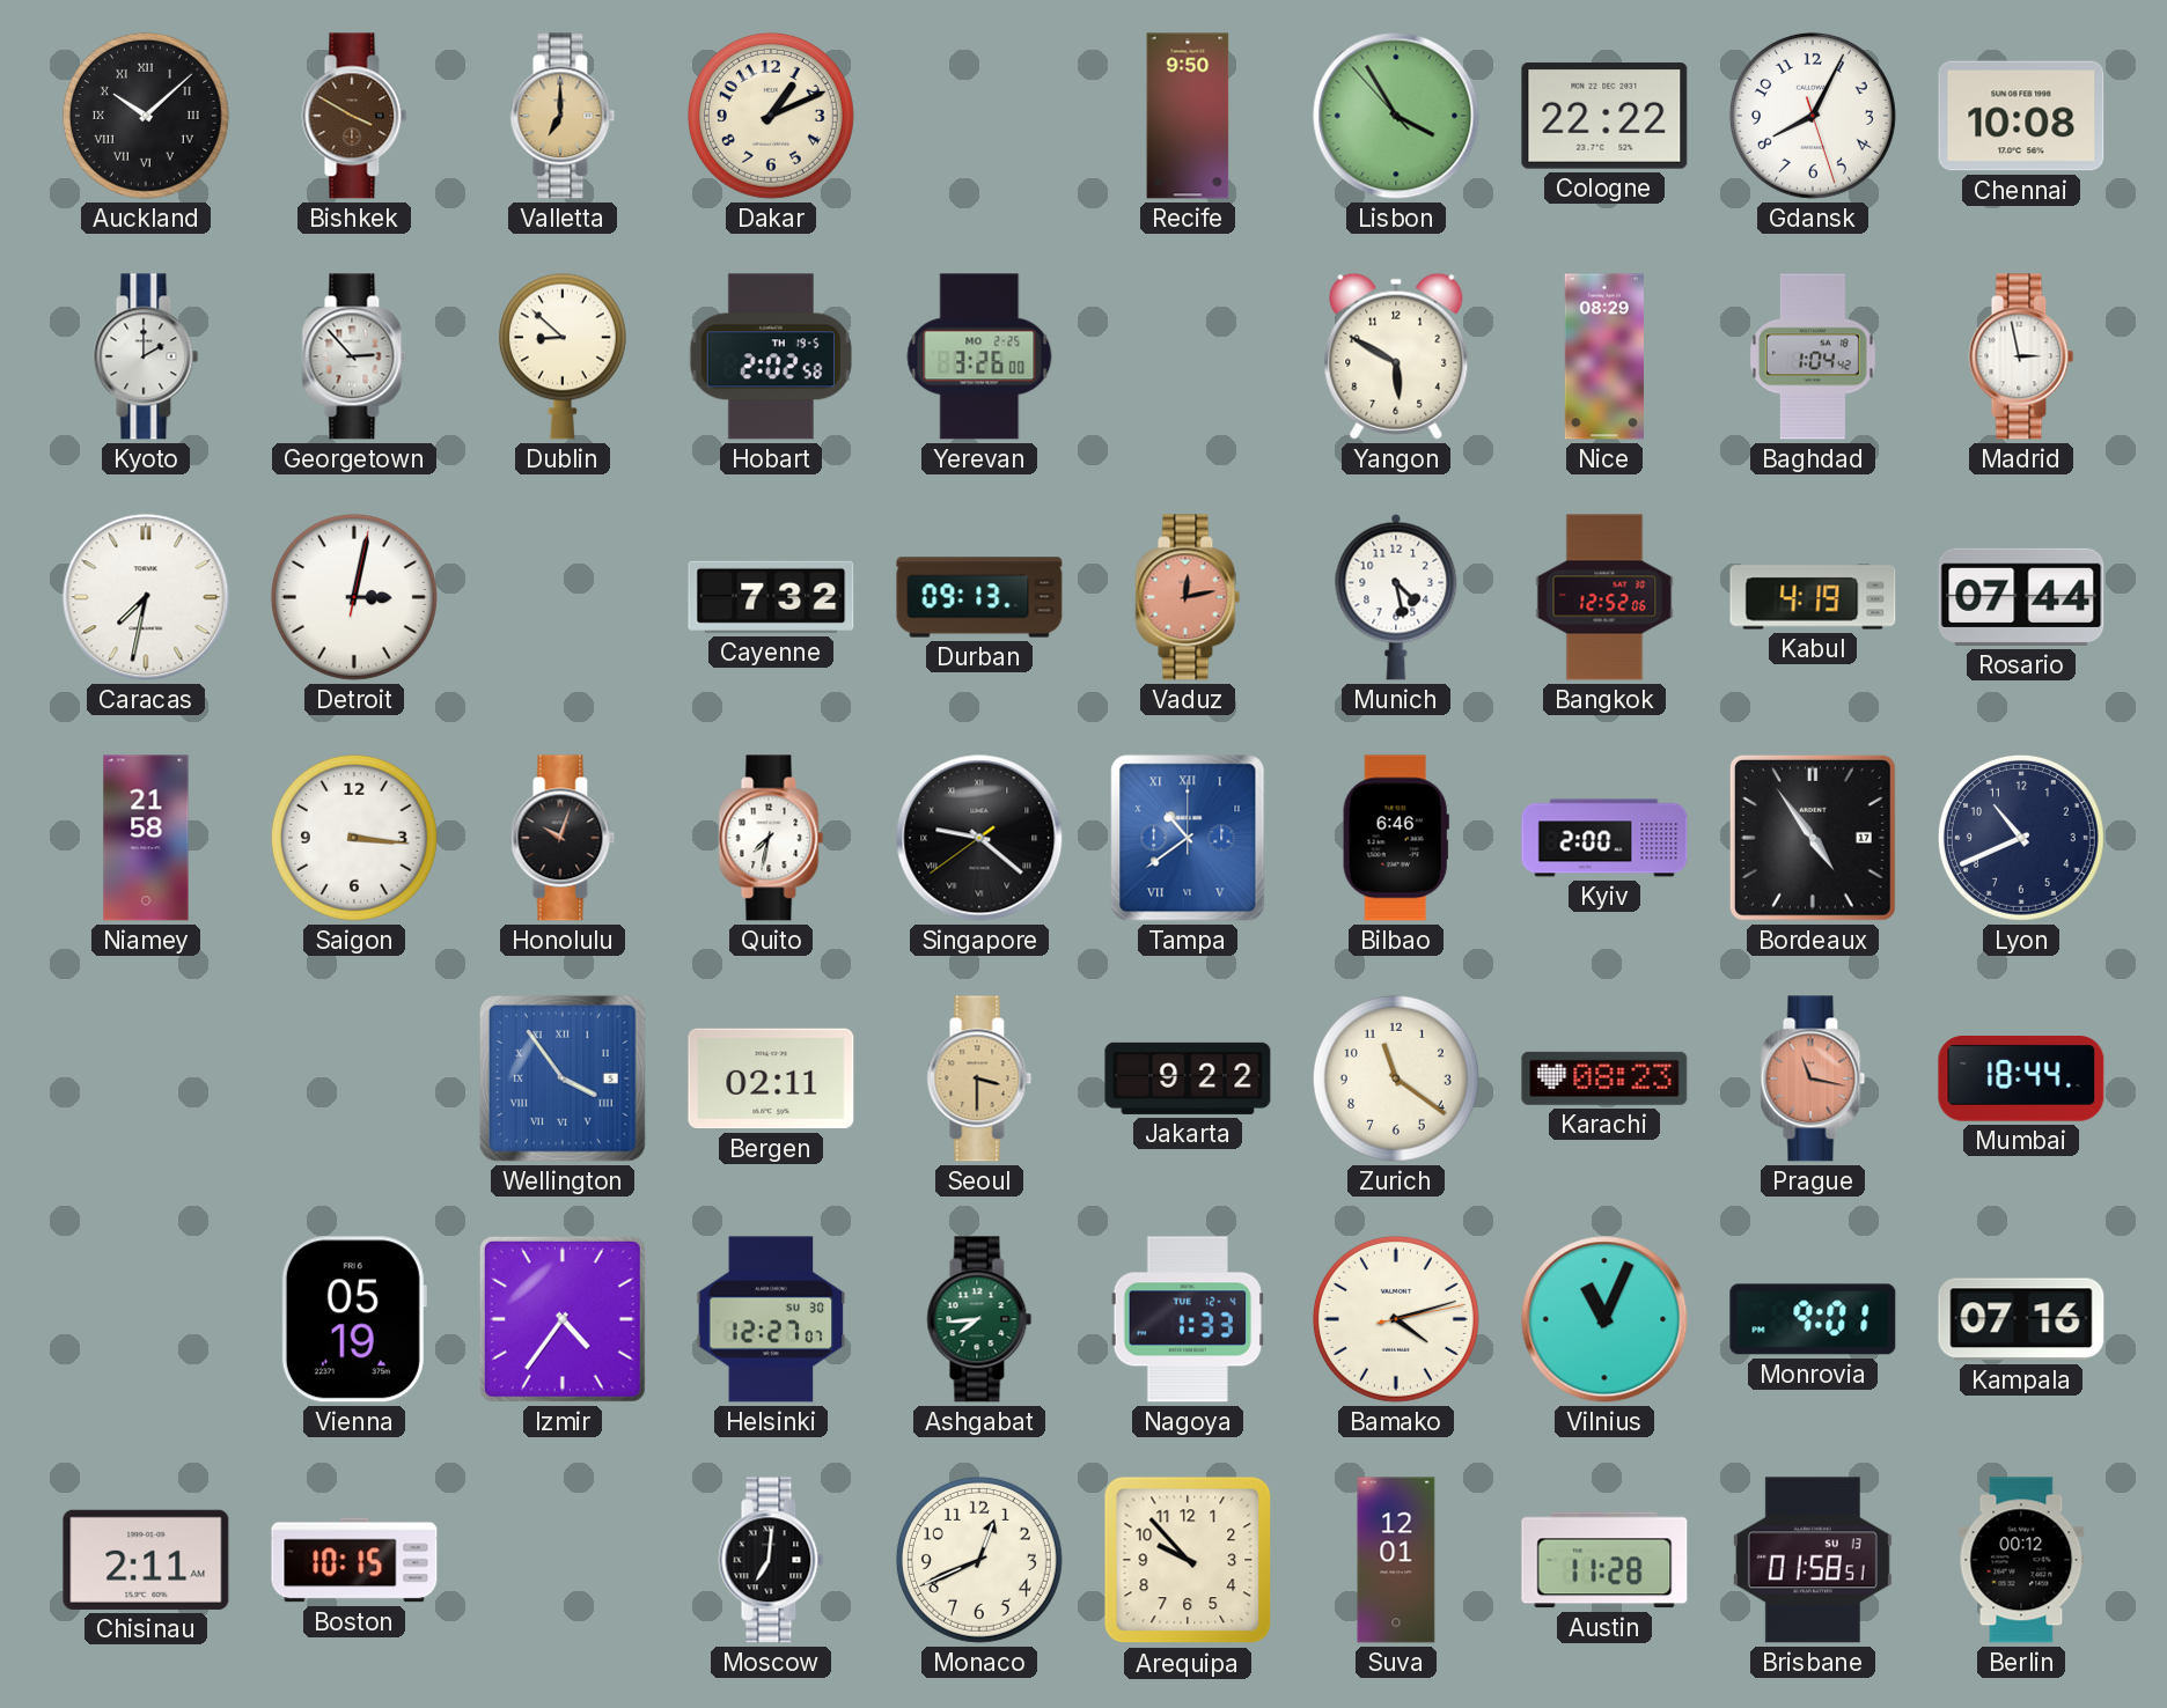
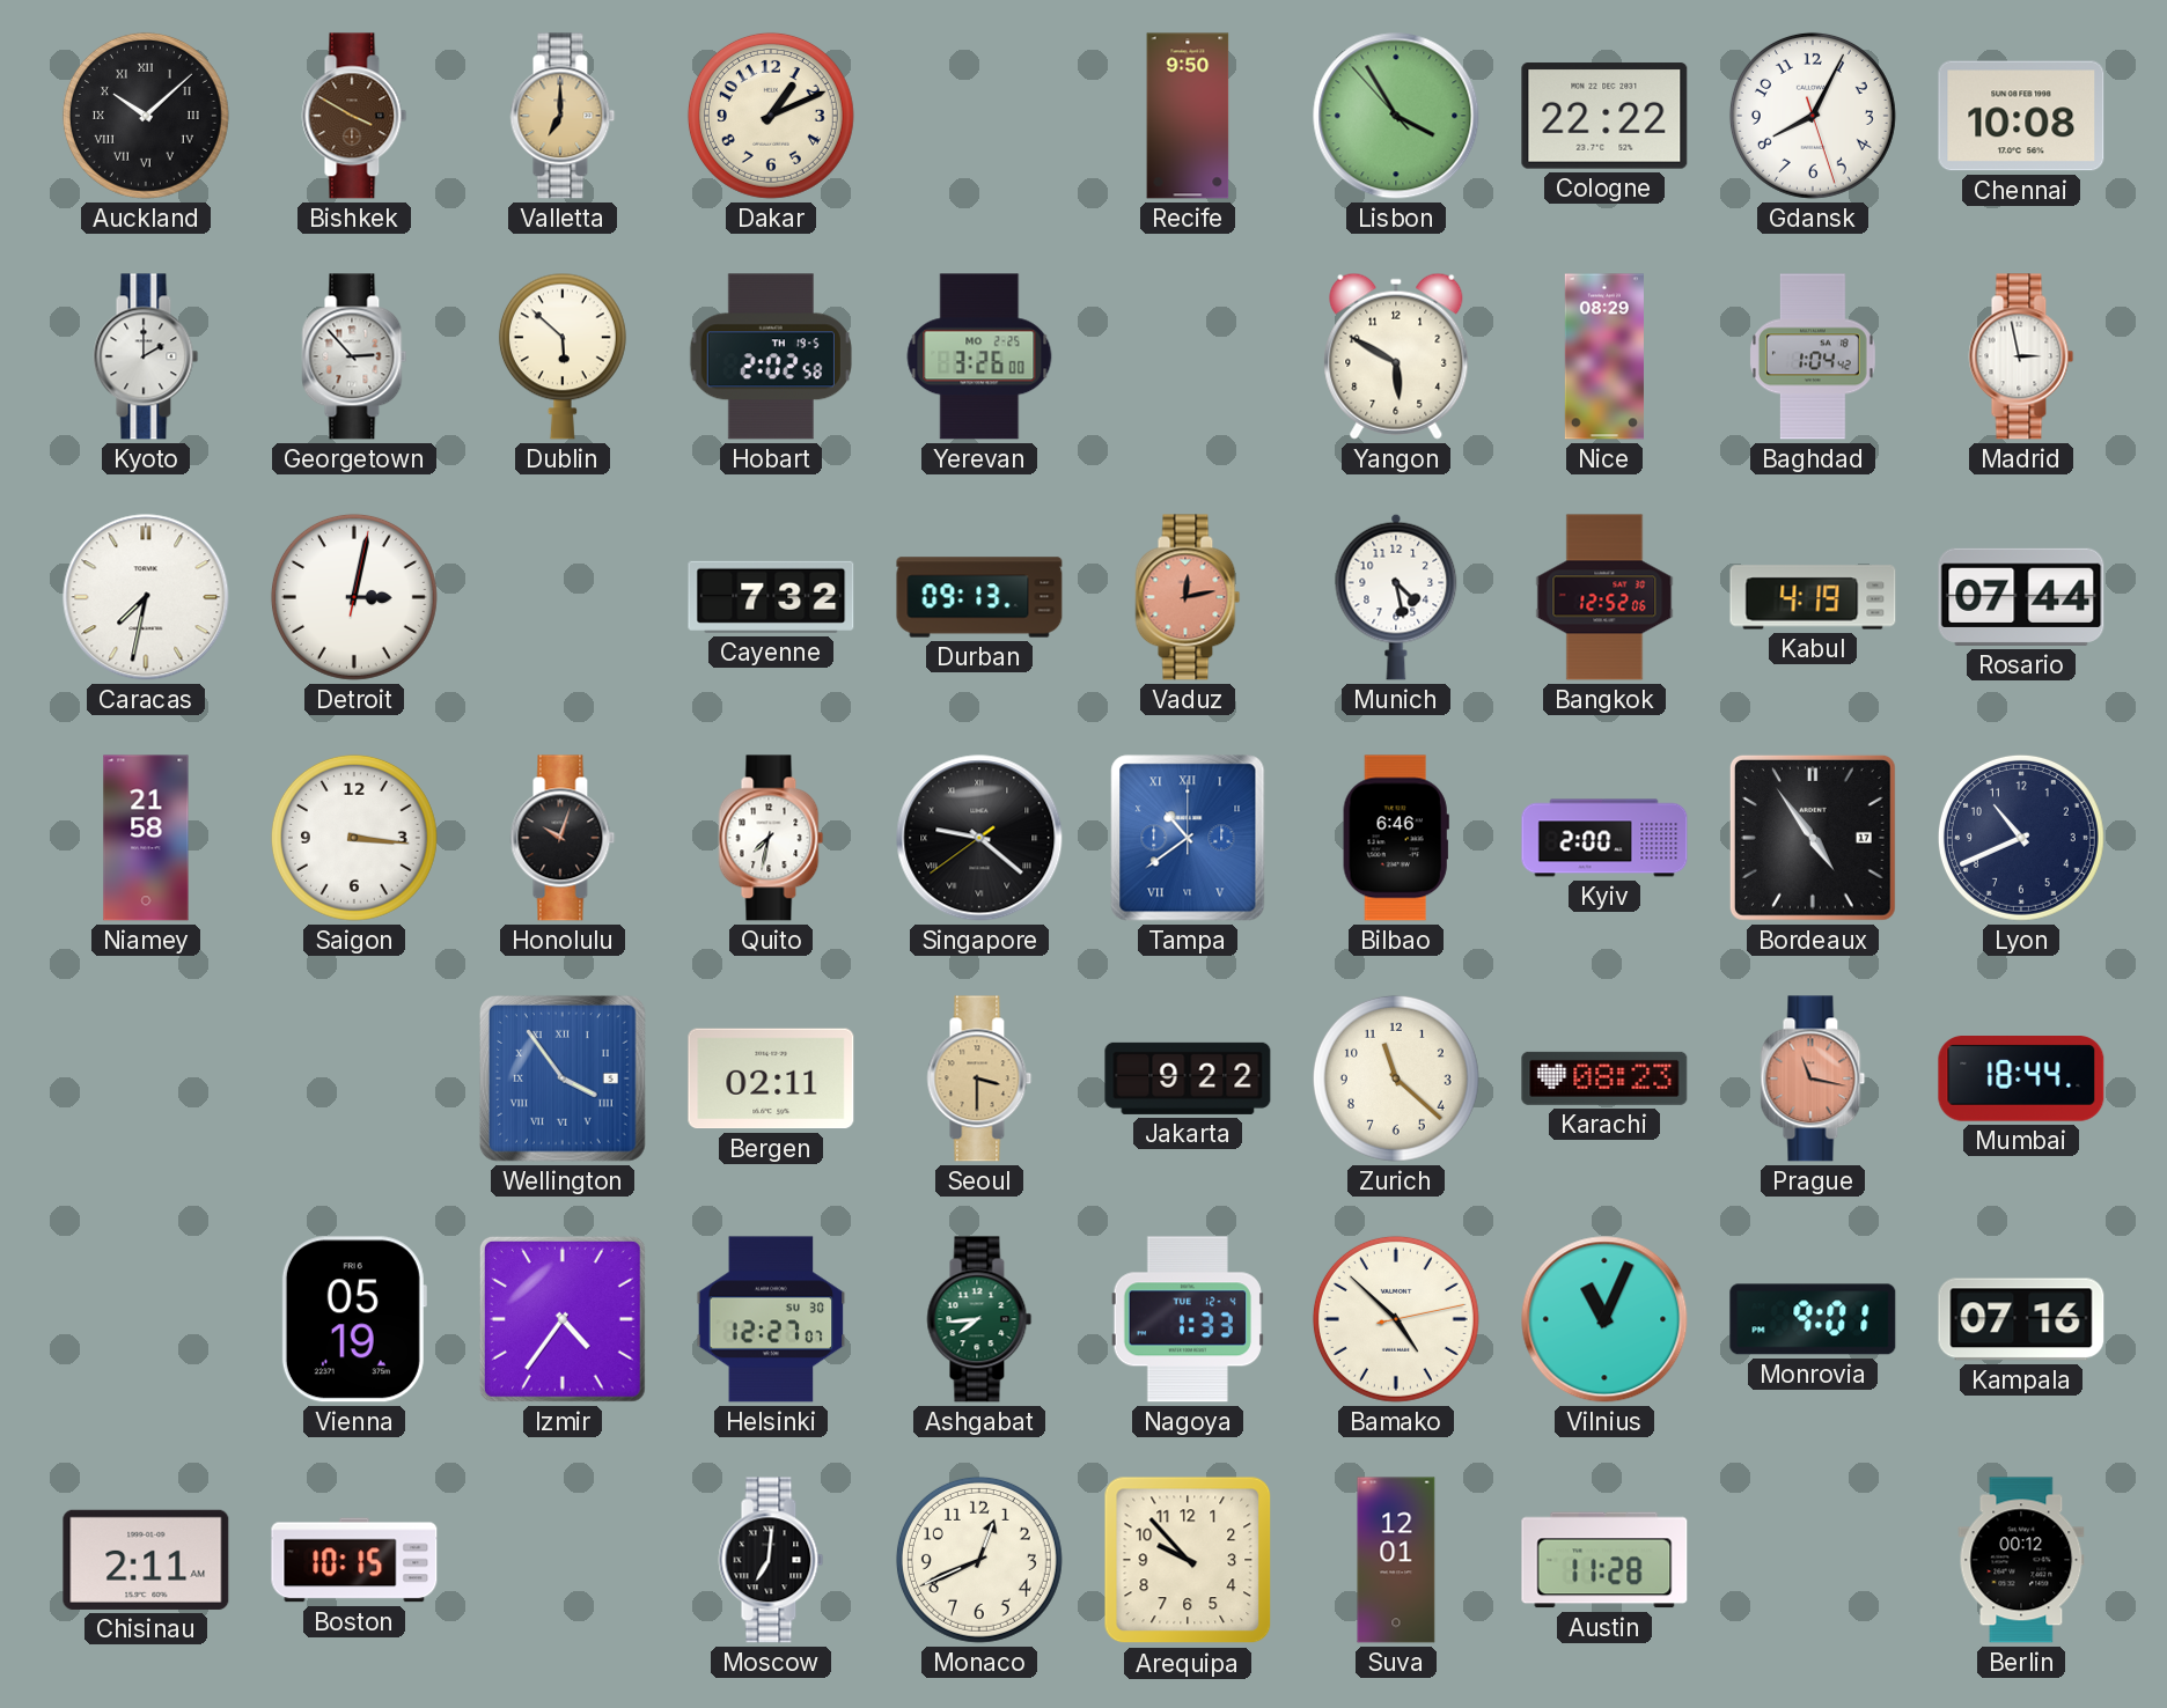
Dublin: 8:52 -> 5:52
Zurich: 11:21 -> 11:22
Bamako: 4:12 -> 4:52
Brisbane: 01:58 -> none
